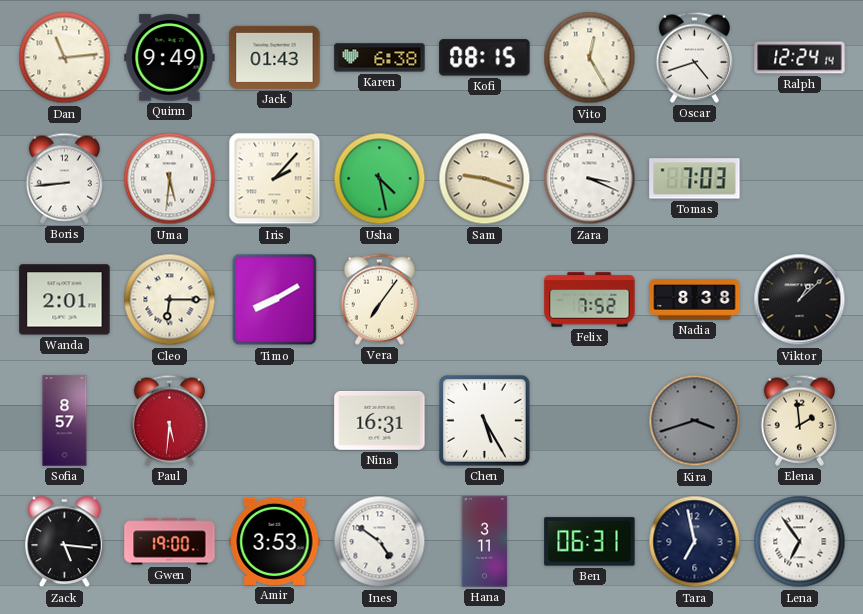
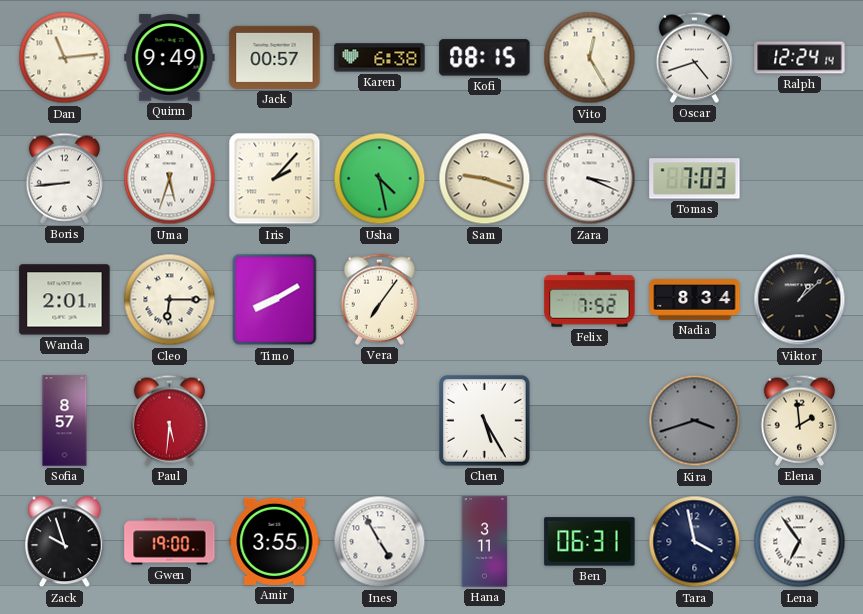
Jack: 01:43 -> 00:57
Uma: 5:31 -> 5:33
Nadia: 8:38 -> 8:34
Nina: 16:31 -> none
Zack: 5:16 -> 9:57
Amir: 3:53 -> 3:55
Ines: 4:51 -> 4:55
Tara: 6:58 -> 3:58
